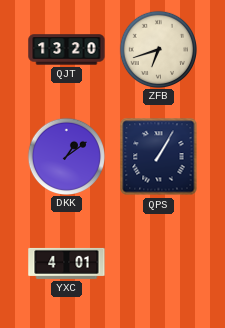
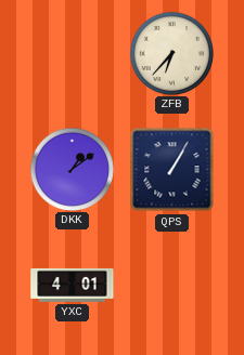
QJT: 13:20 -> none
ZFB: 6:42 -> 6:37
